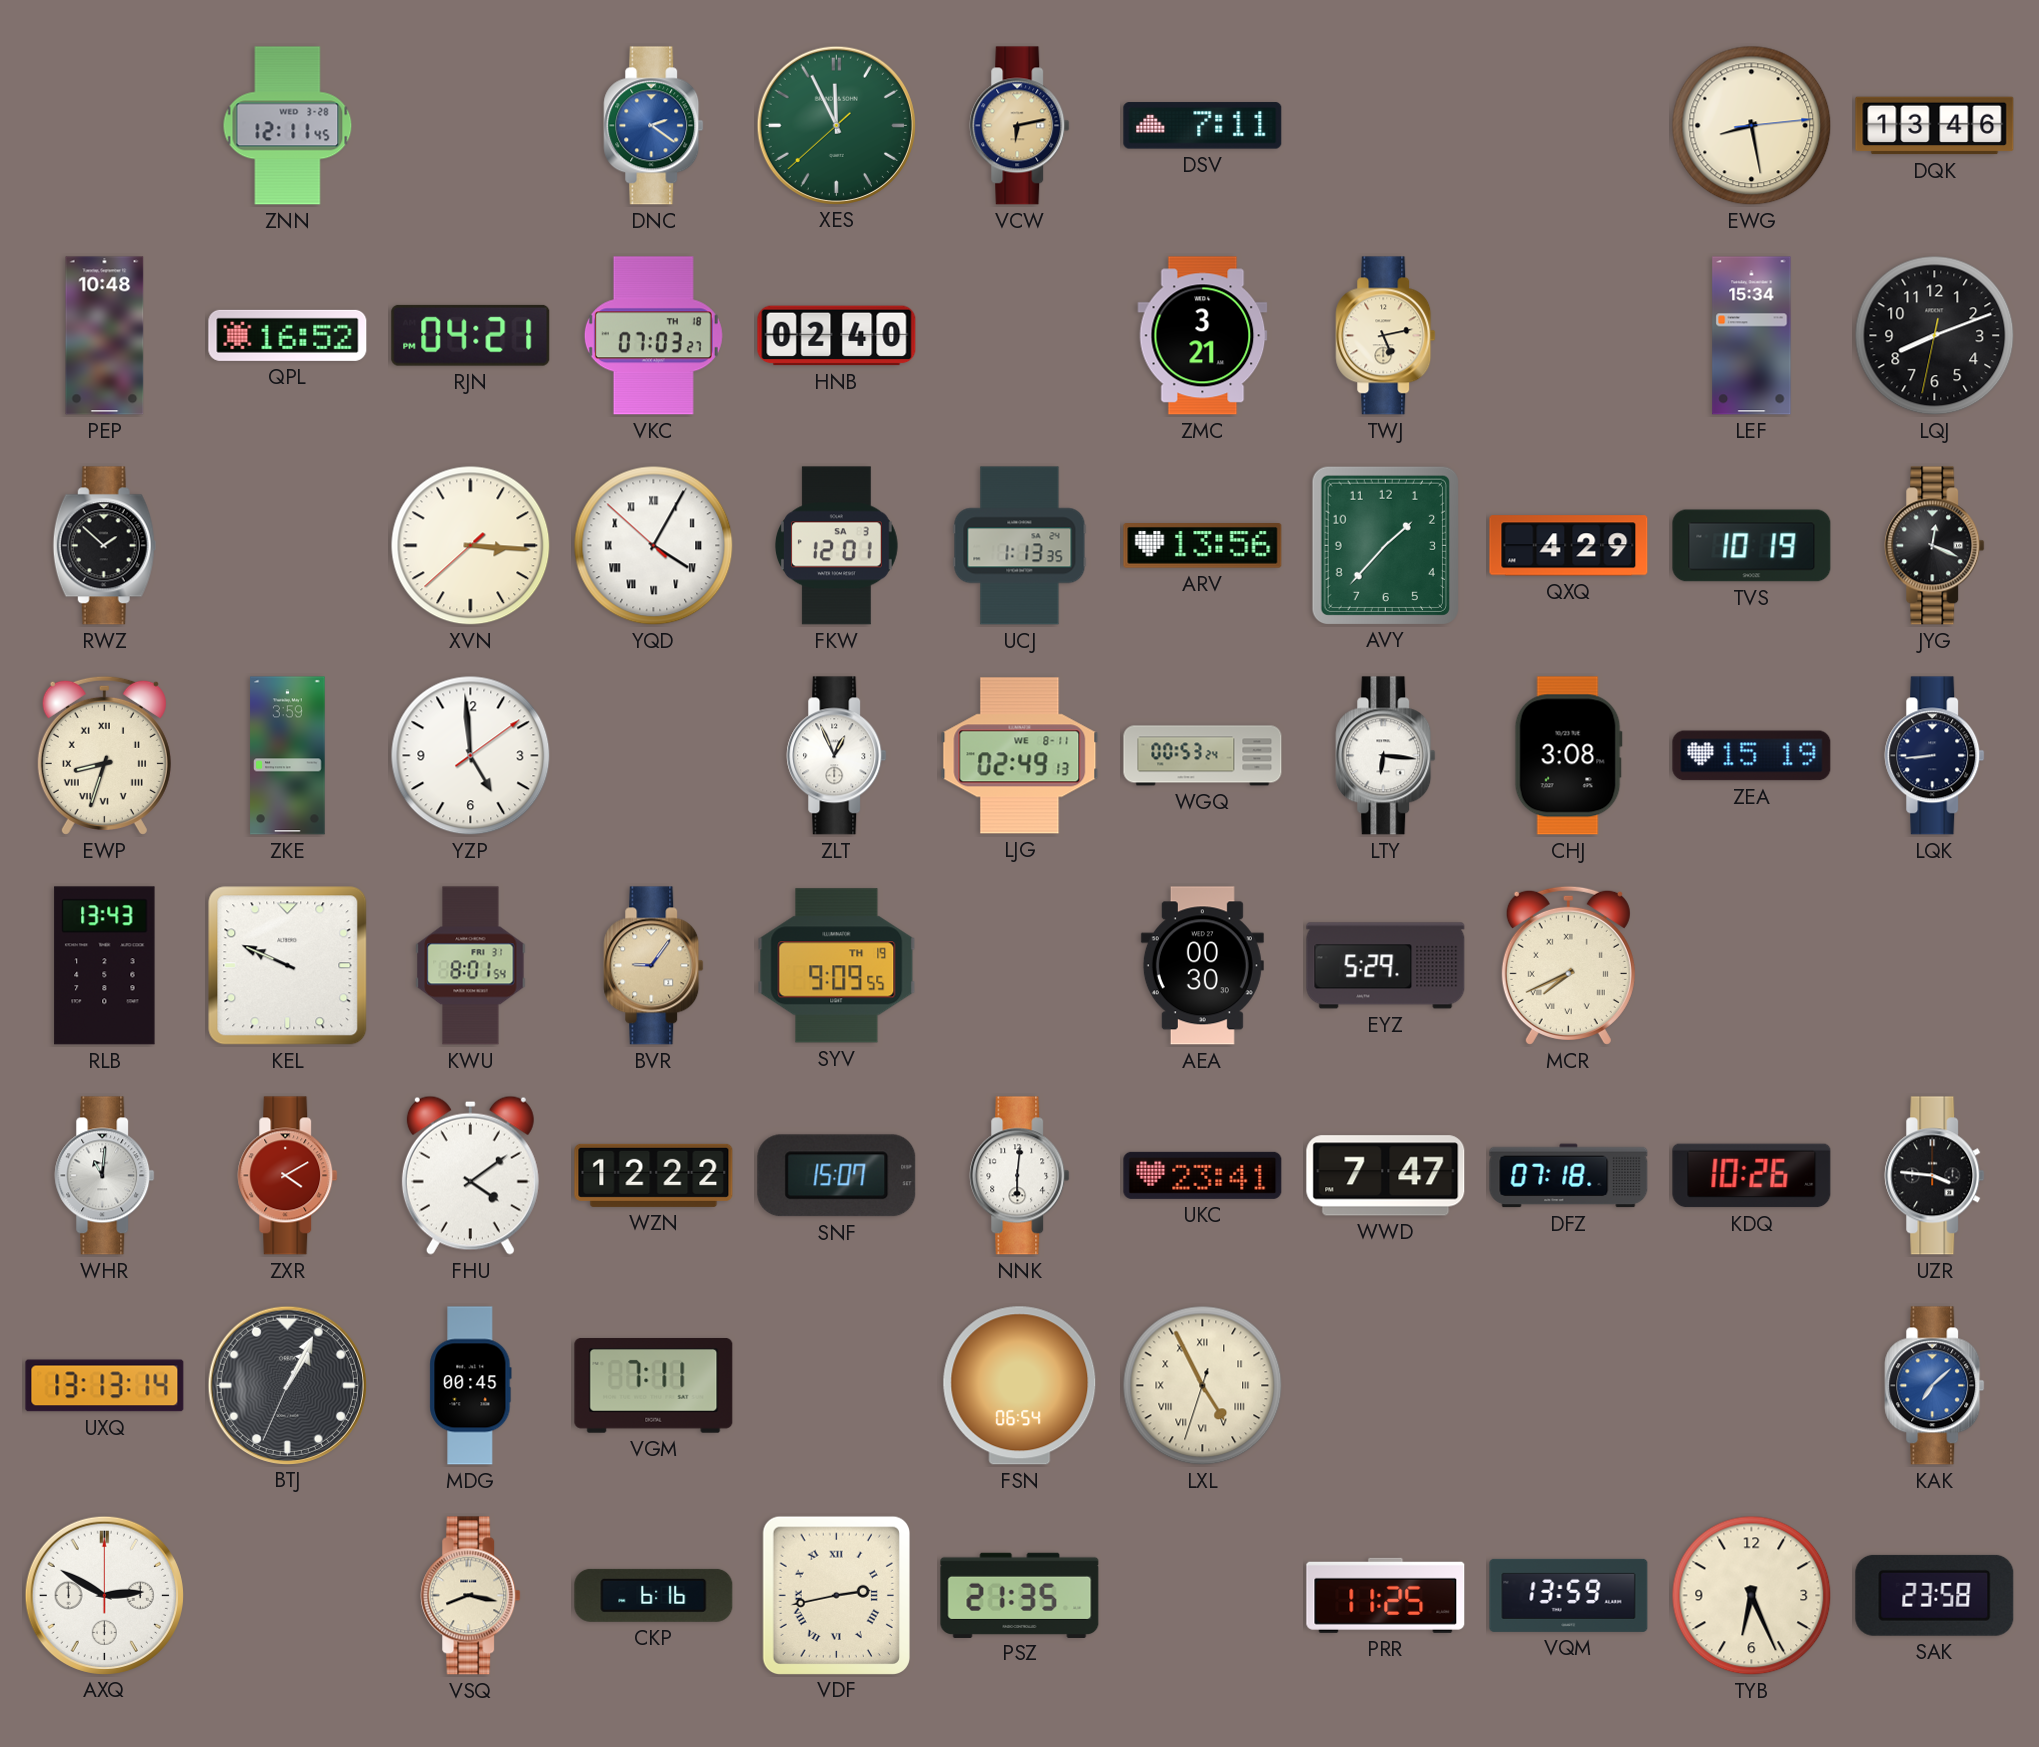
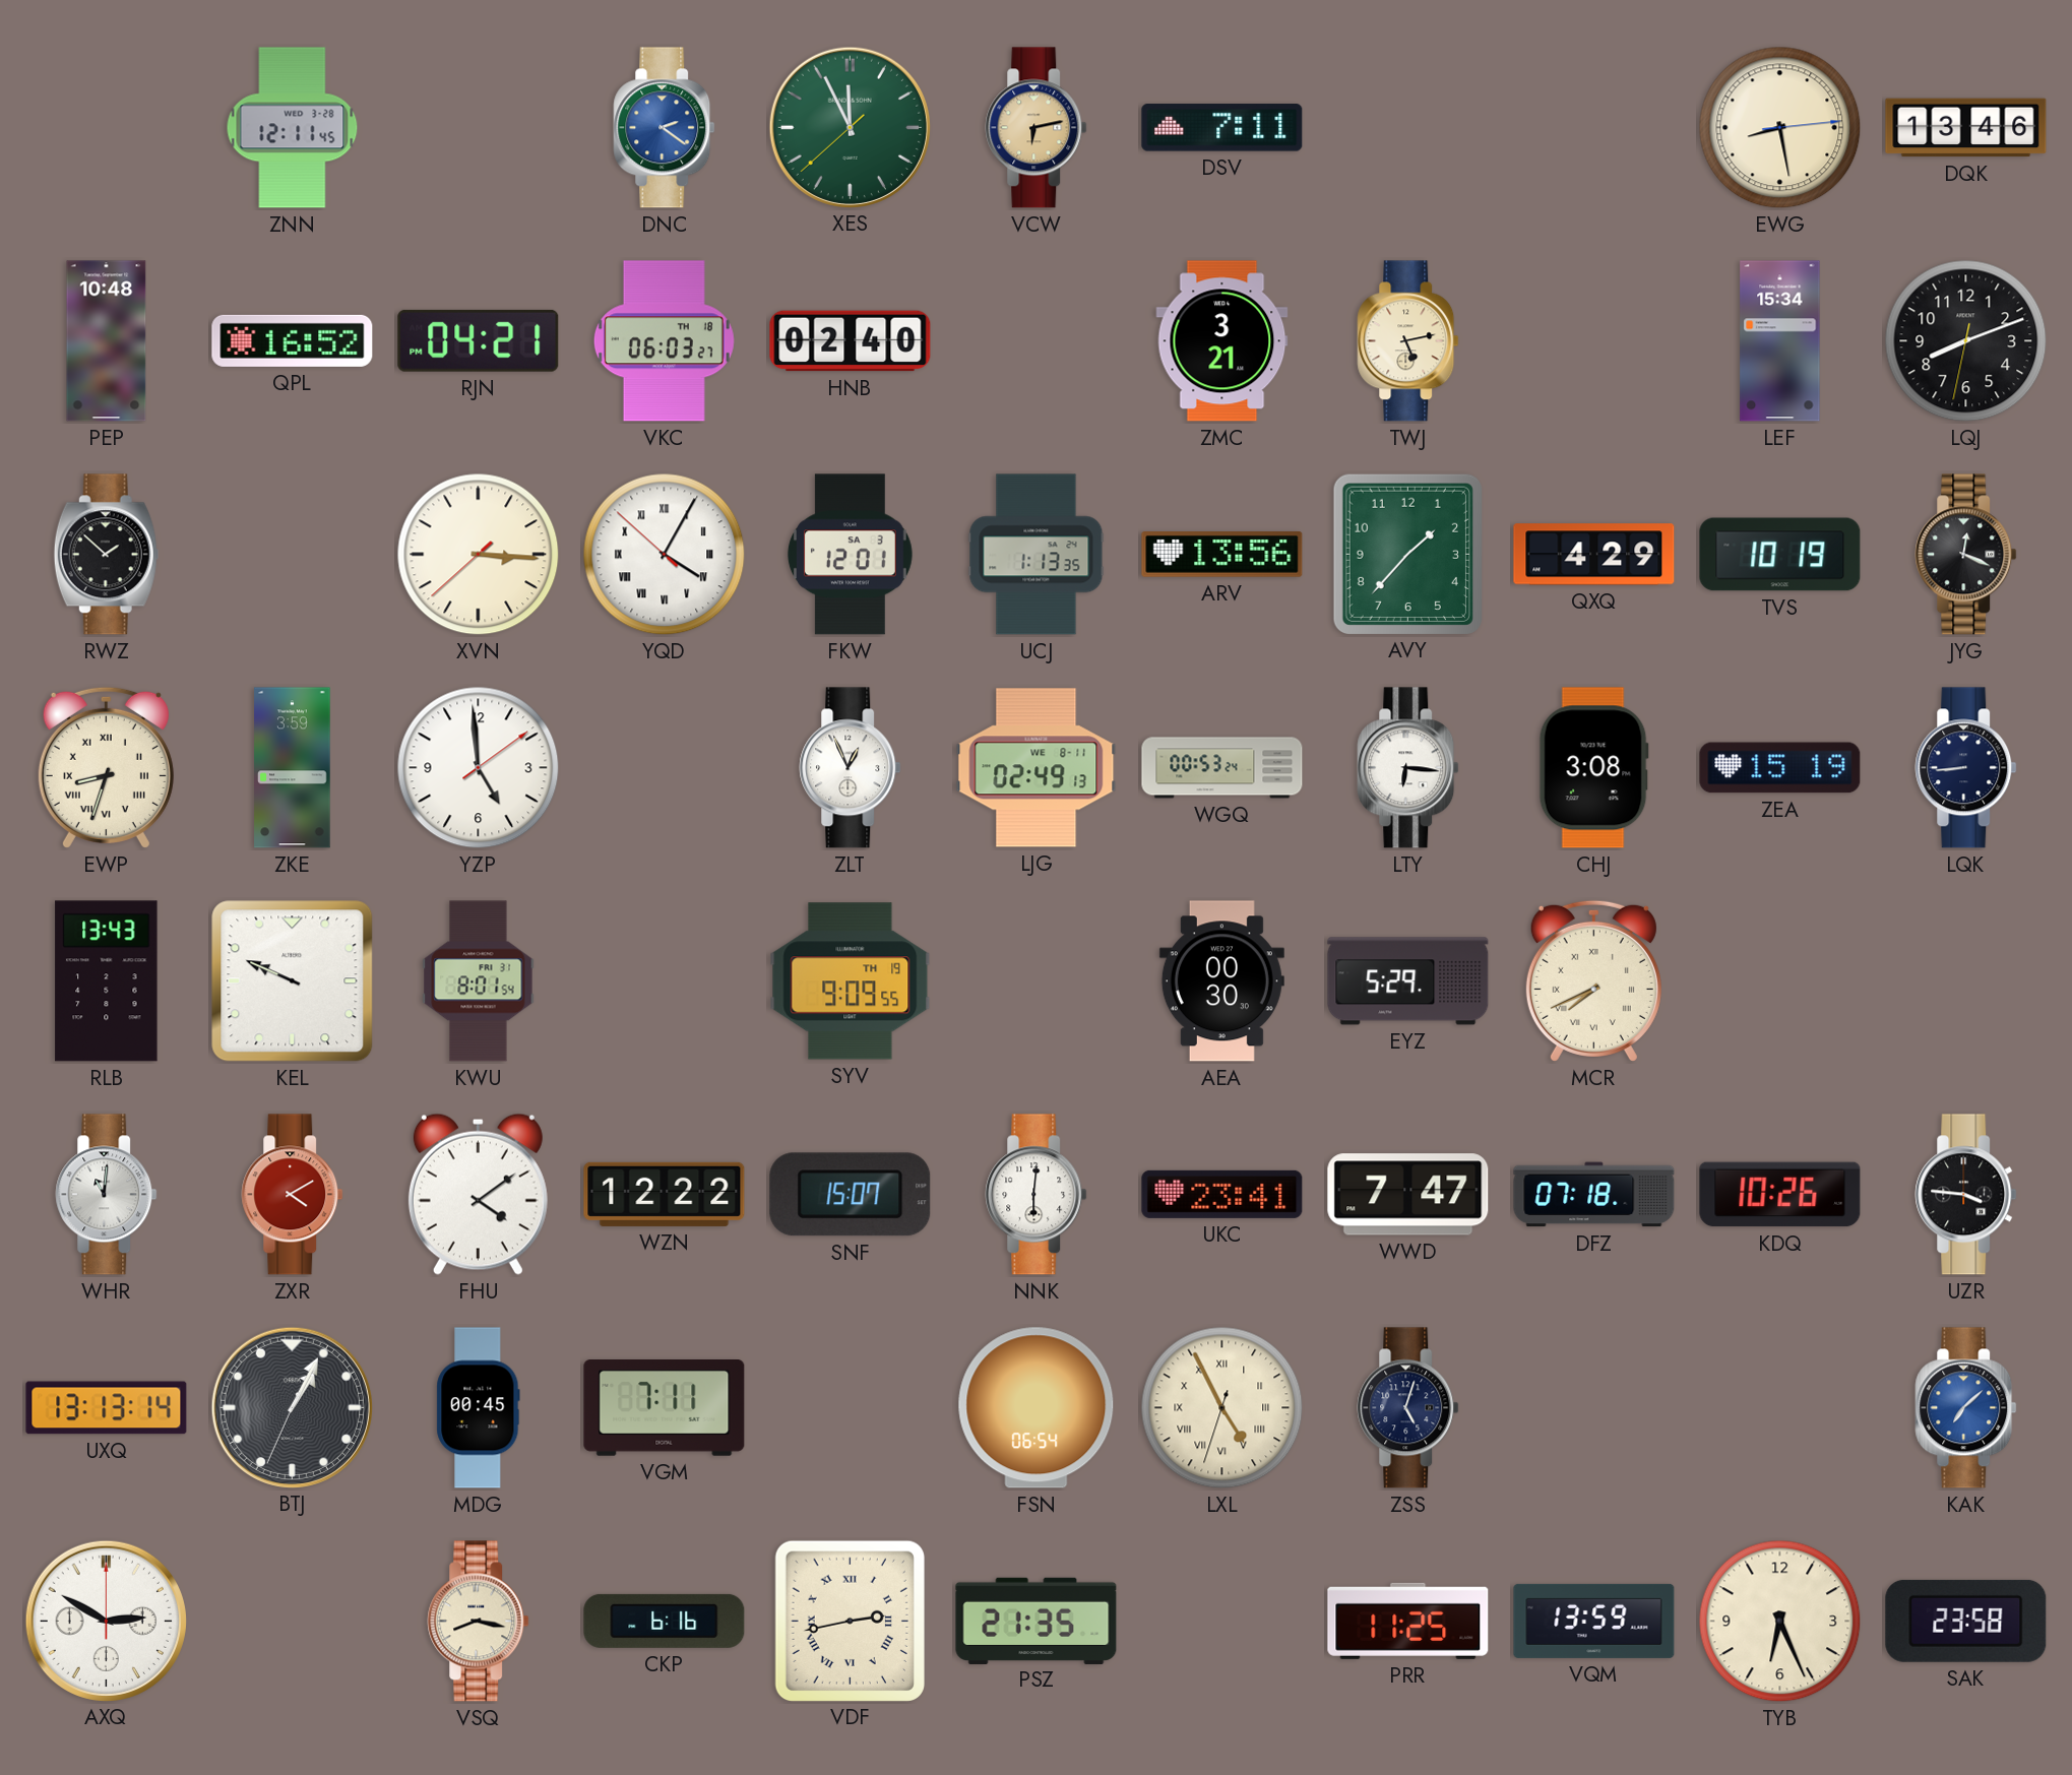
VKC: 07:03 -> 06:03
BVR: 9:06 -> none
ZSS: none -> 5:03
